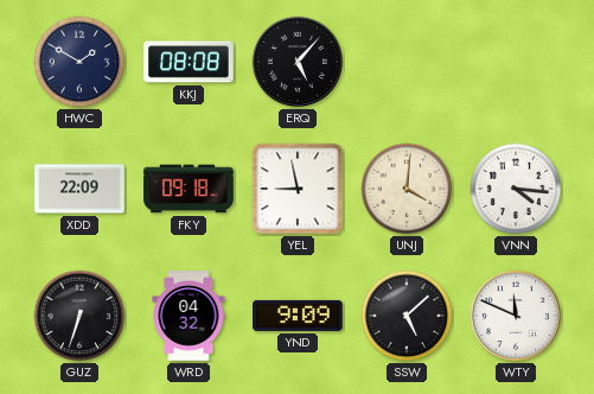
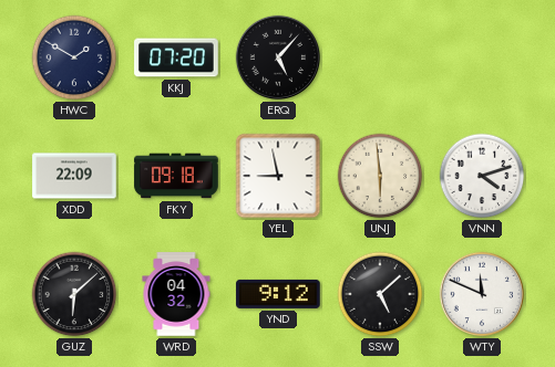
KKJ: 08:08 -> 07:20
UNJ: 4:01 -> 5:59
VNN: 4:16 -> 4:12
GUZ: 6:33 -> 6:08
YND: 9:09 -> 9:12
